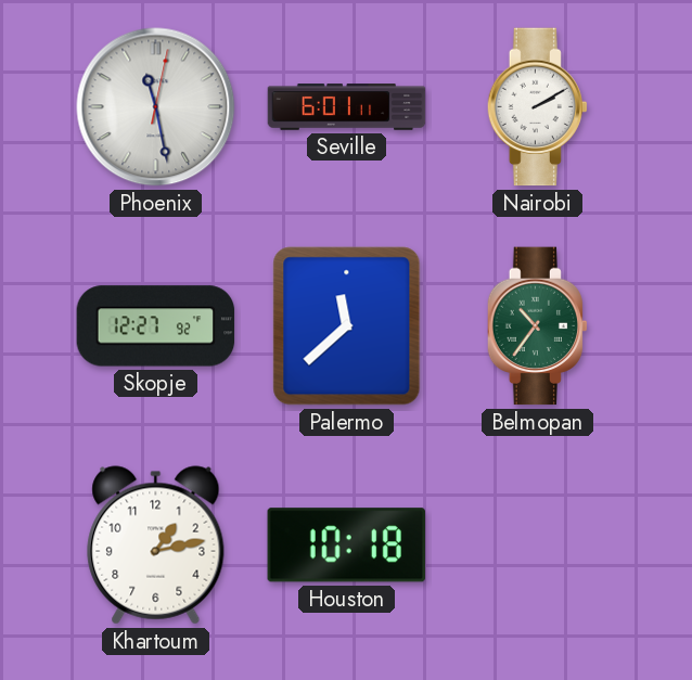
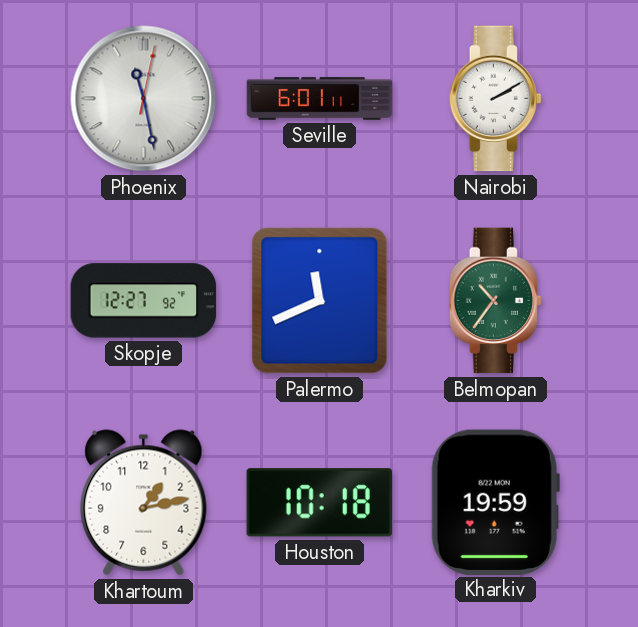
Palermo: 11:38 -> 11:41
Kharkiv: none -> 19:59
